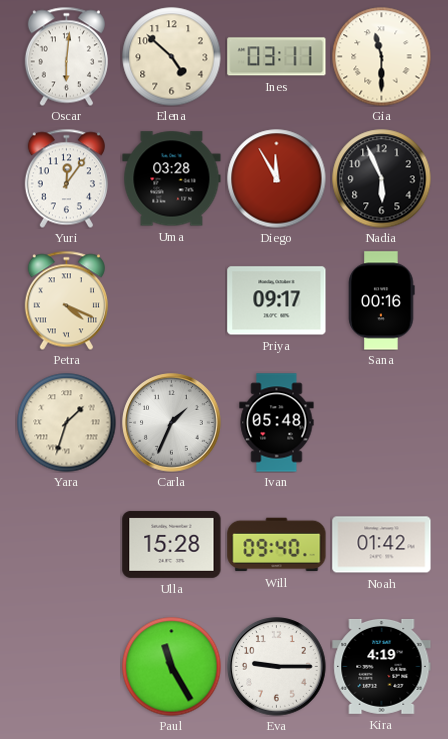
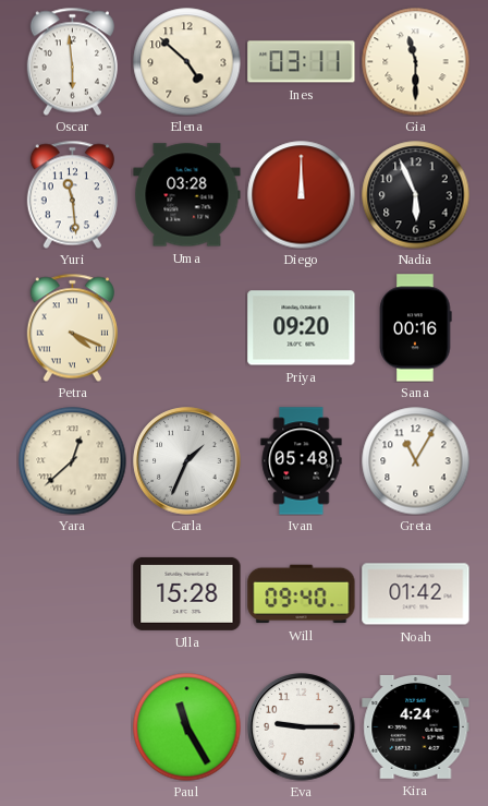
Oscar: 6:01 -> 5:59
Yuri: 12:06 -> 11:29
Diego: 11:55 -> 12:00
Priya: 09:17 -> 09:20
Yara: 1:33 -> 12:38
Greta: none -> 11:05
Kira: 4:19 -> 4:24
